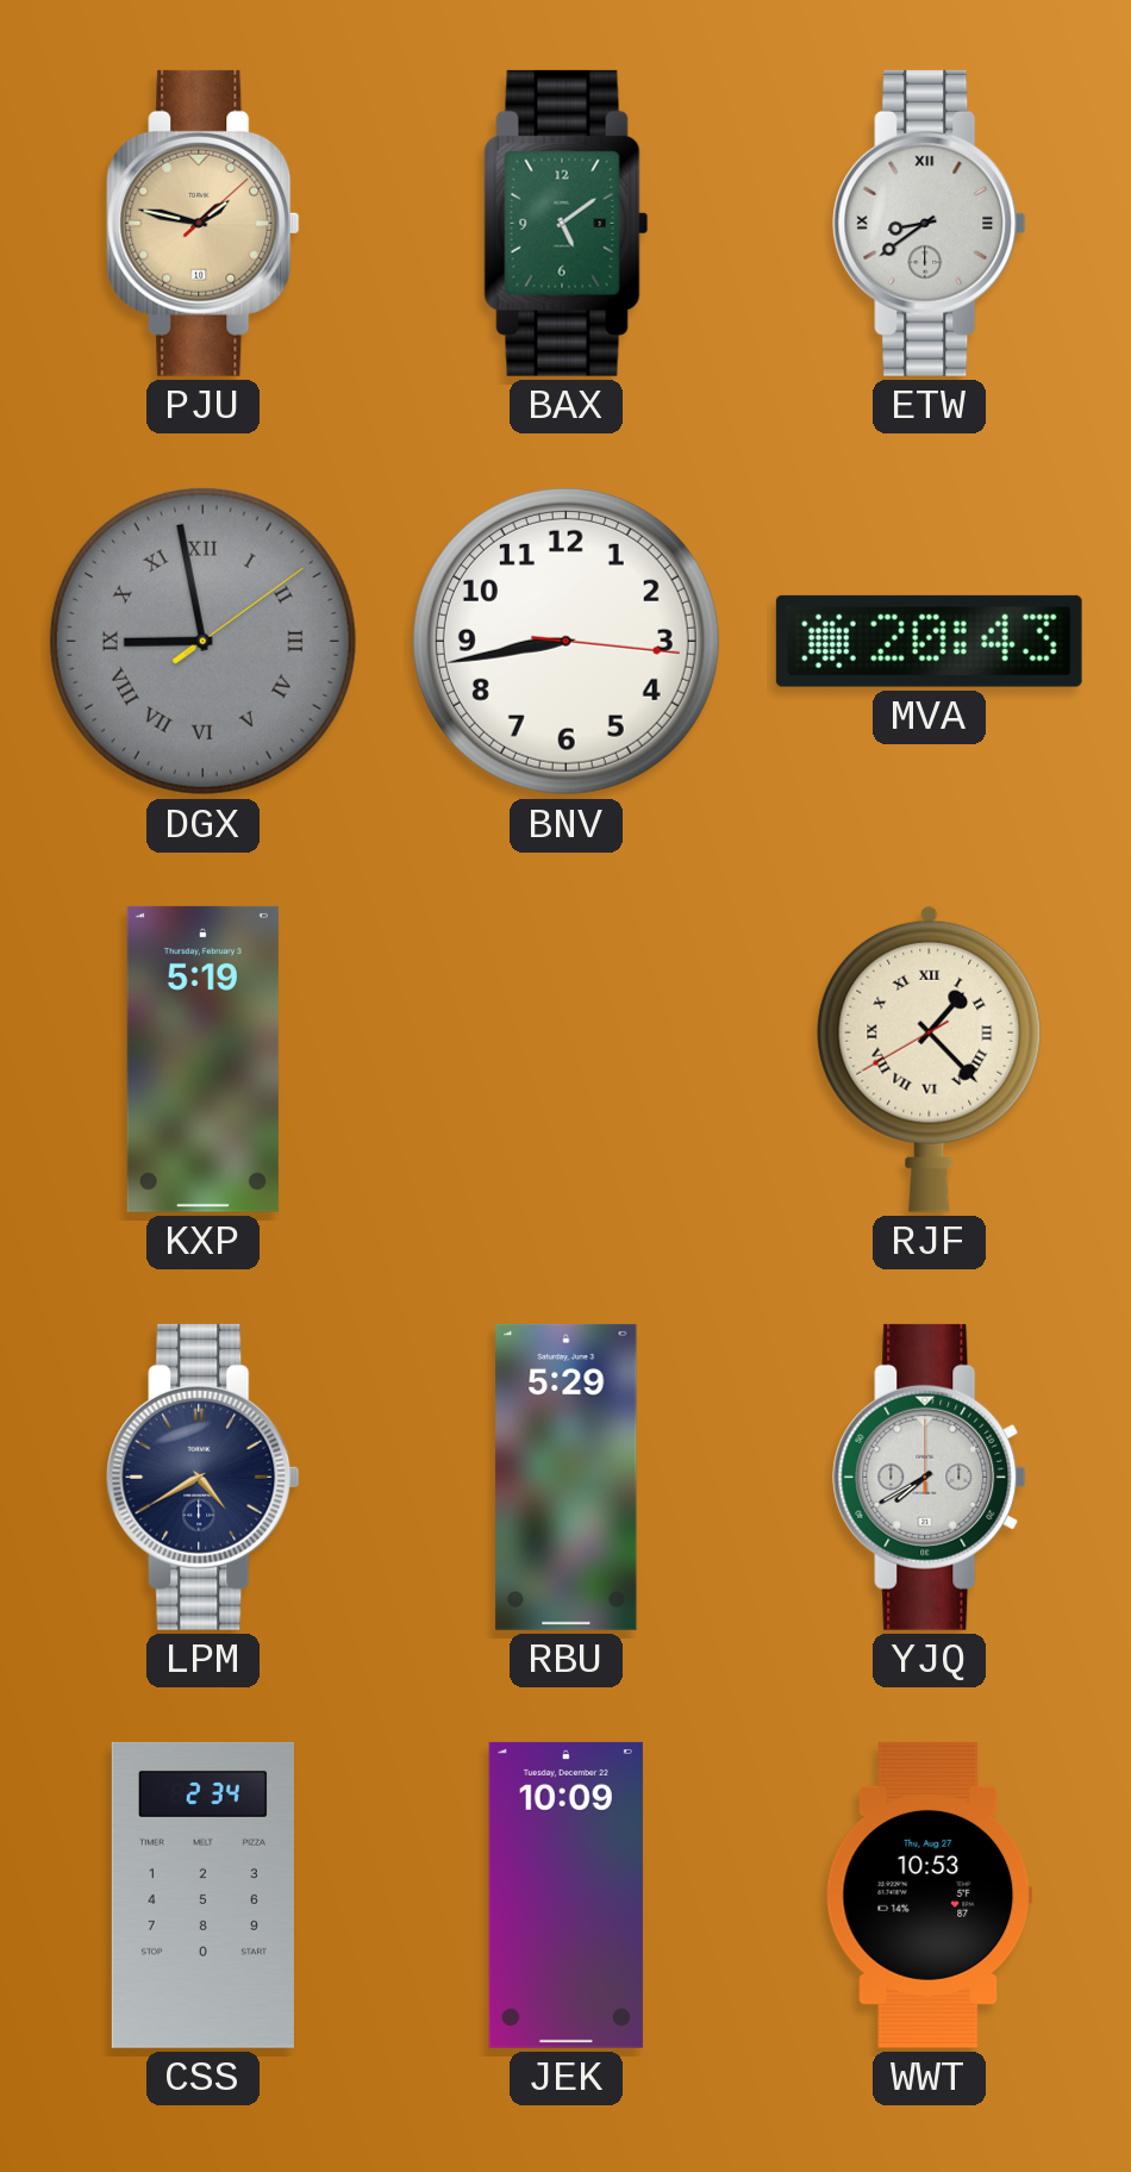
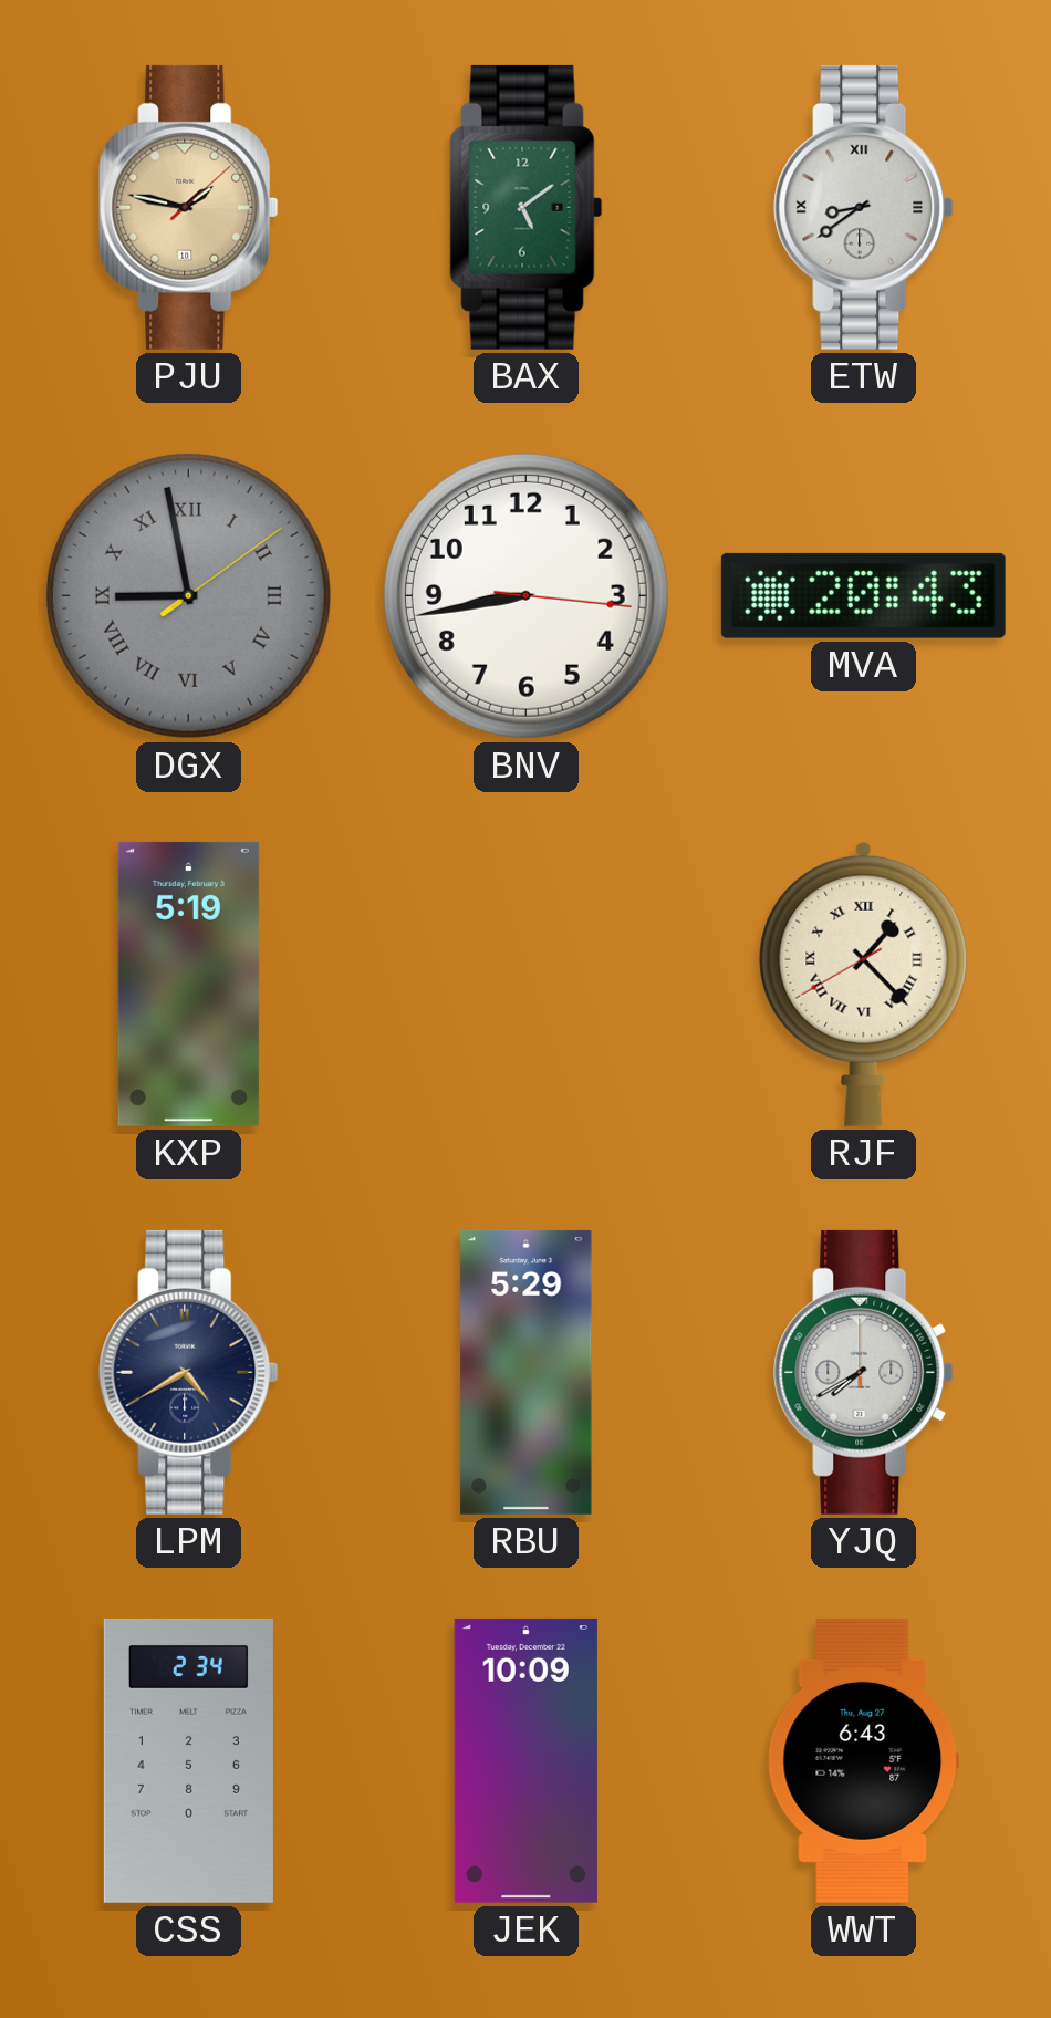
WWT: 10:53 -> 6:43
